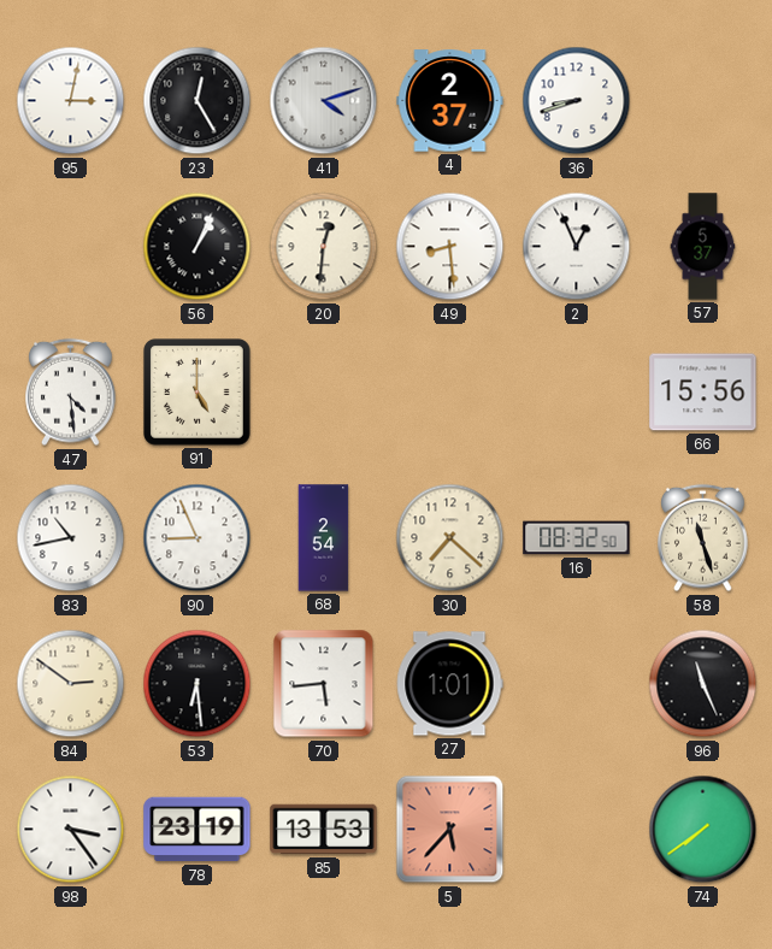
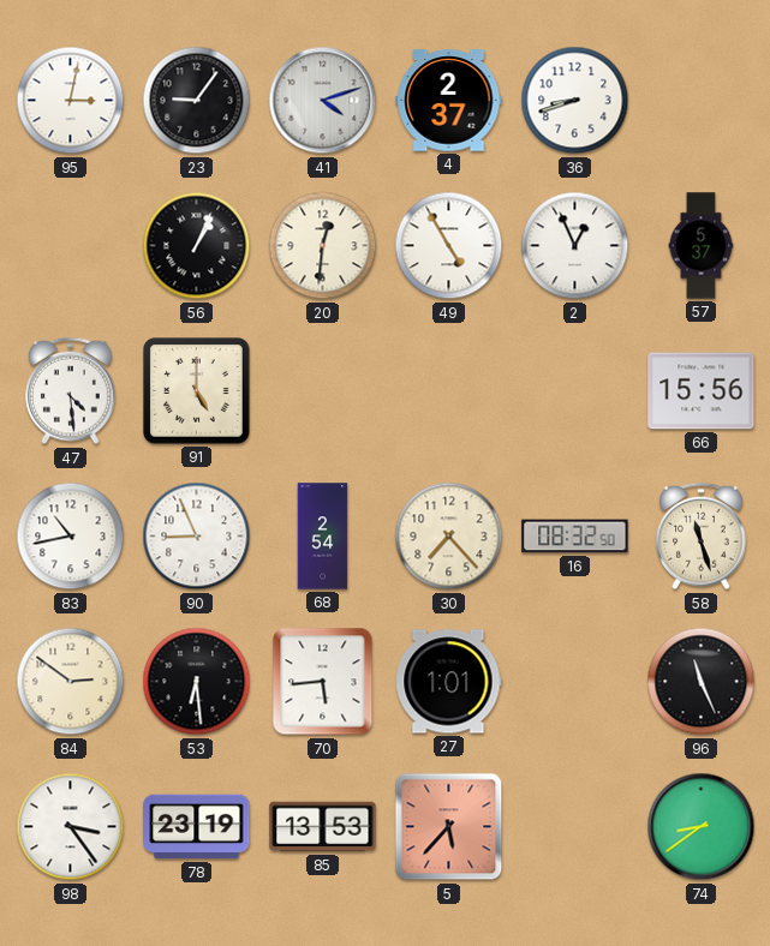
23: 12:25 -> 9:06
49: 8:29 -> 4:55
30: 7:22 -> 7:23
74: 7:39 -> 8:39
